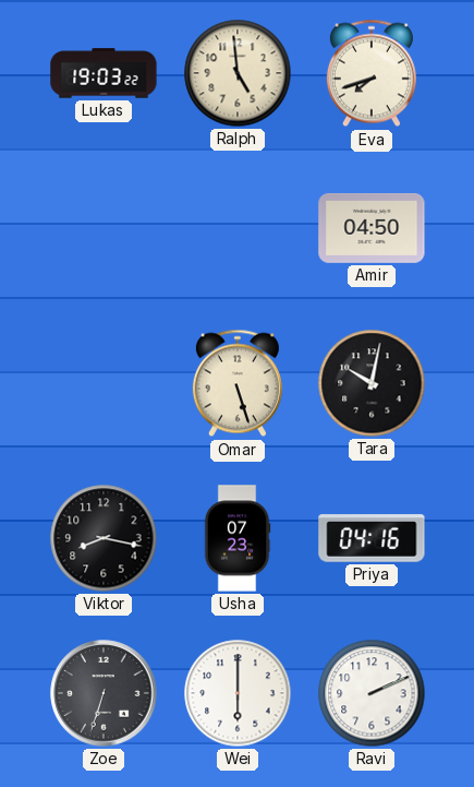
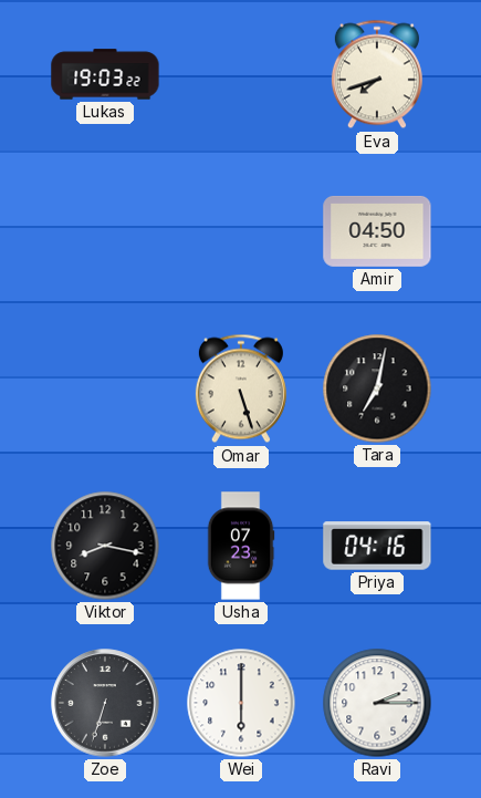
Ralph: 4:59 -> none
Tara: 10:02 -> 7:02
Ravi: 2:11 -> 2:15
